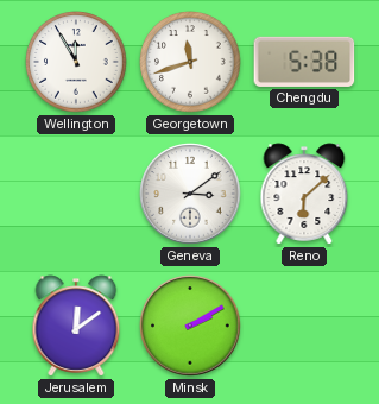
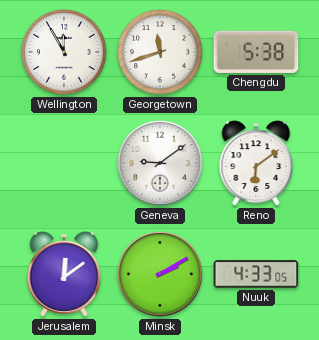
Geneva: 3:09 -> 9:09
Reno: 6:08 -> 6:09
Nuuk: none -> 4:33
